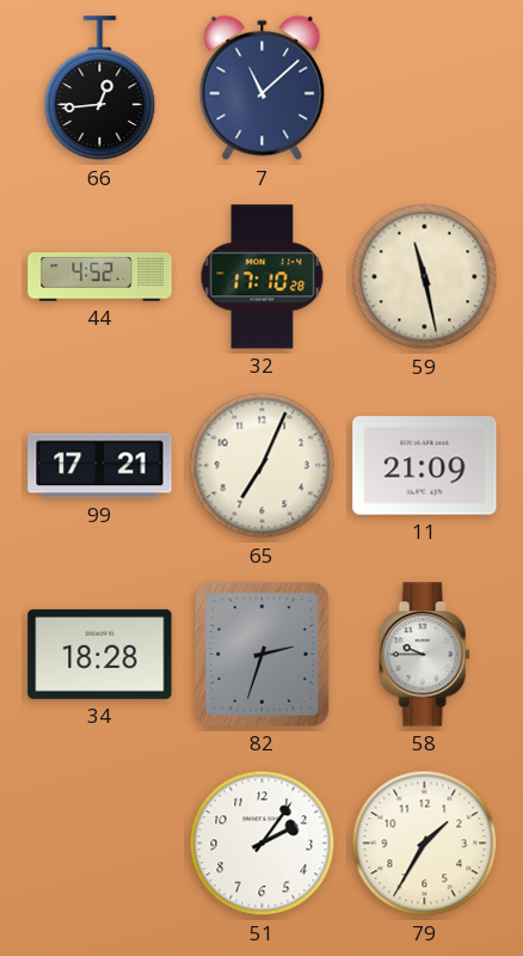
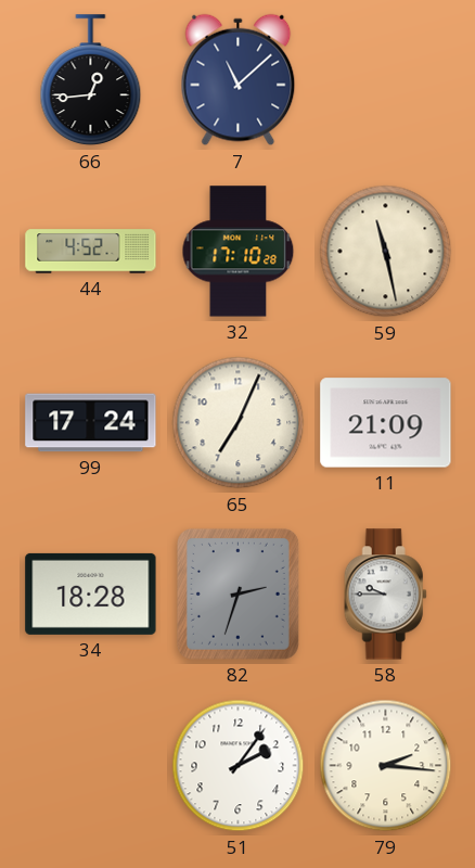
99: 17:21 -> 17:24
79: 1:35 -> 2:16
